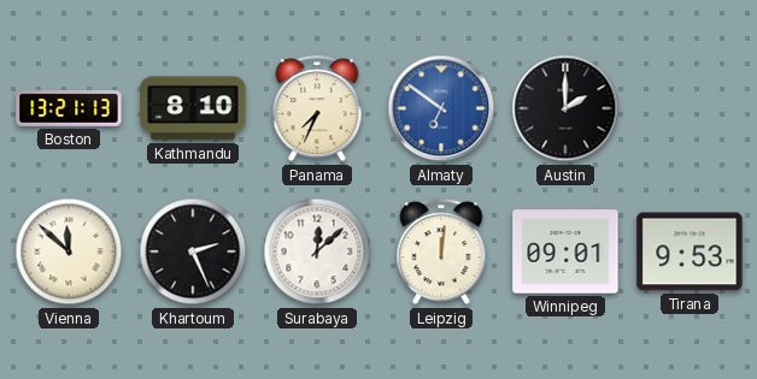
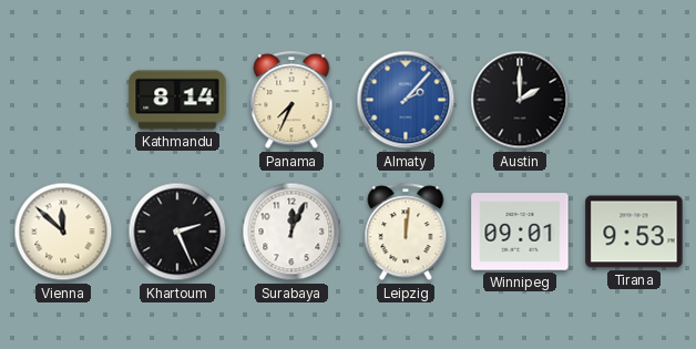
Boston: 13:21 -> none
Kathmandu: 8:10 -> 8:14
Almaty: 6:51 -> 2:07
Surabaya: 12:08 -> 12:04
